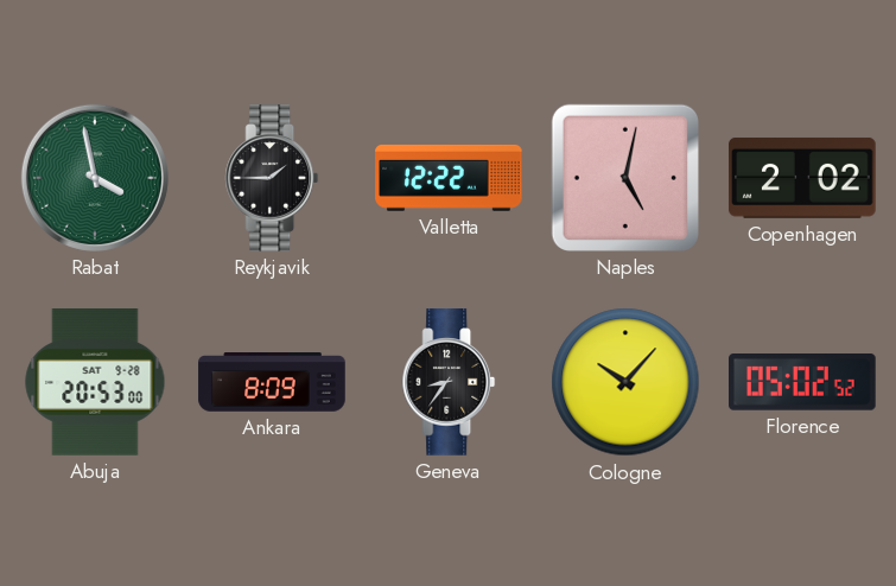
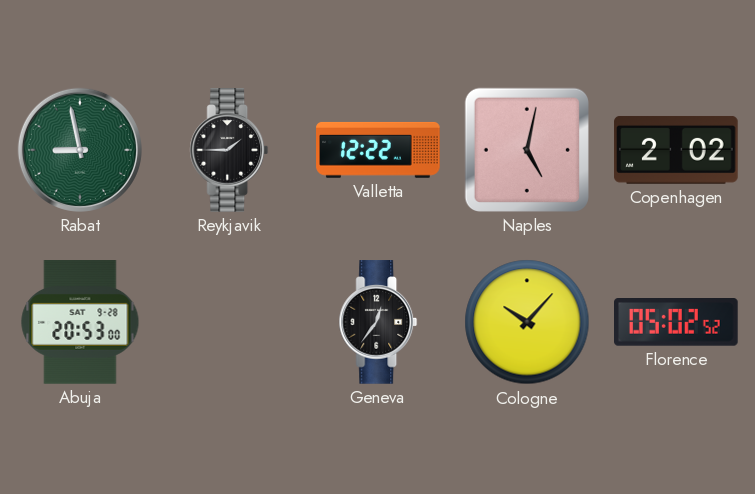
Rabat: 3:58 -> 8:58
Ankara: 8:09 -> none
Geneva: 8:36 -> 12:36
